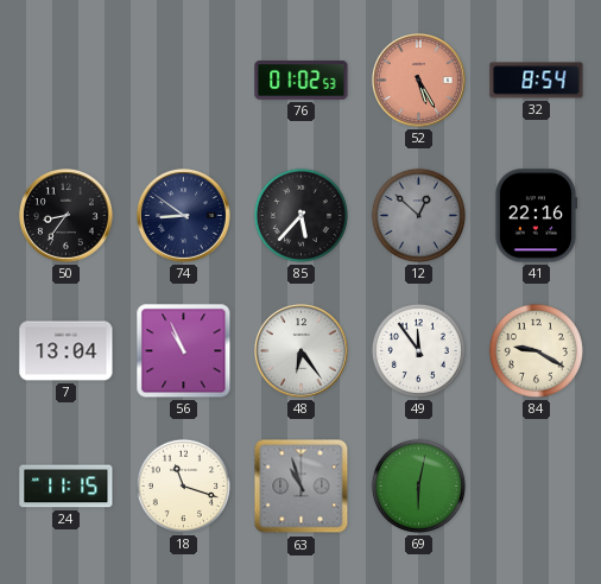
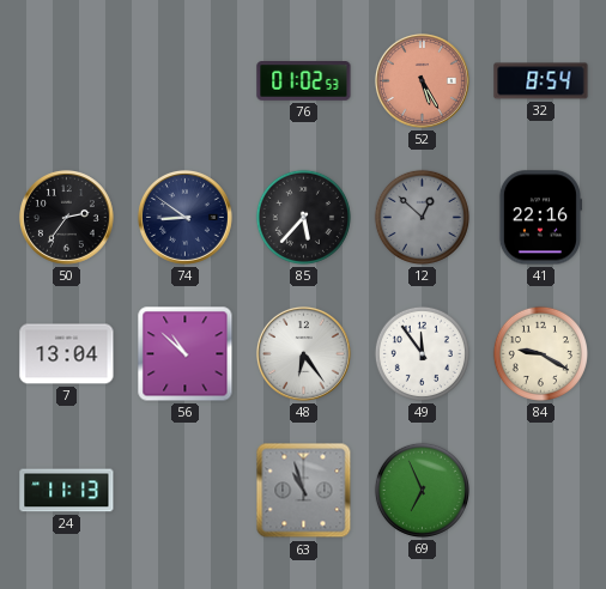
50: 8:36 -> 2:36
56: 10:56 -> 10:52
24: 11:15 -> 11:13
18: 11:18 -> none
69: 6:02 -> 6:56
